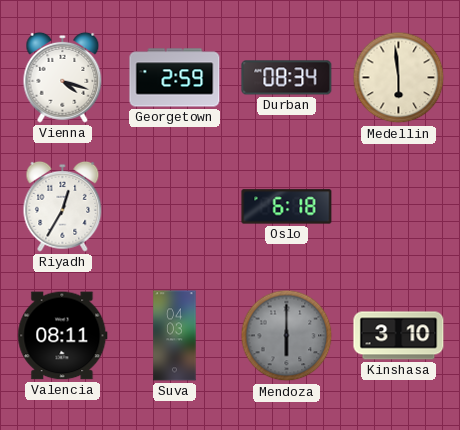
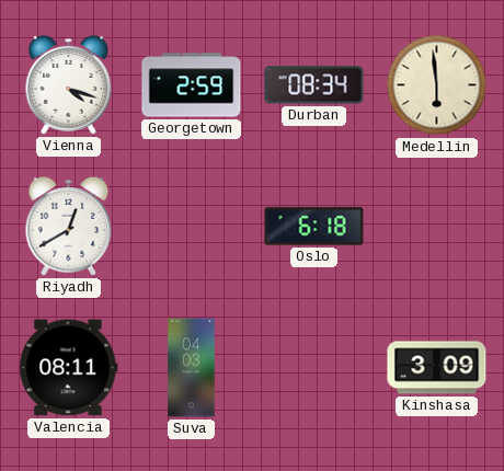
Riyadh: 12:35 -> 12:40
Mendoza: 6:00 -> none
Kinshasa: 3:10 -> 3:09
